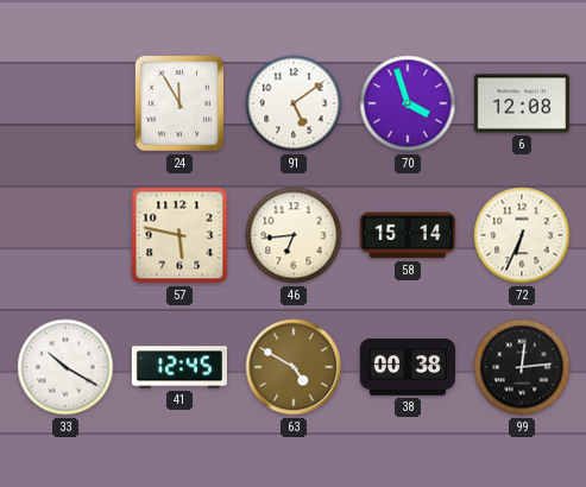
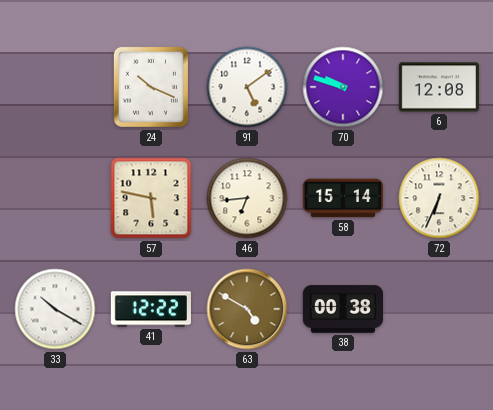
24: 11:55 -> 10:19
70: 3:57 -> 9:48
41: 12:45 -> 12:22
99: 12:14 -> none
